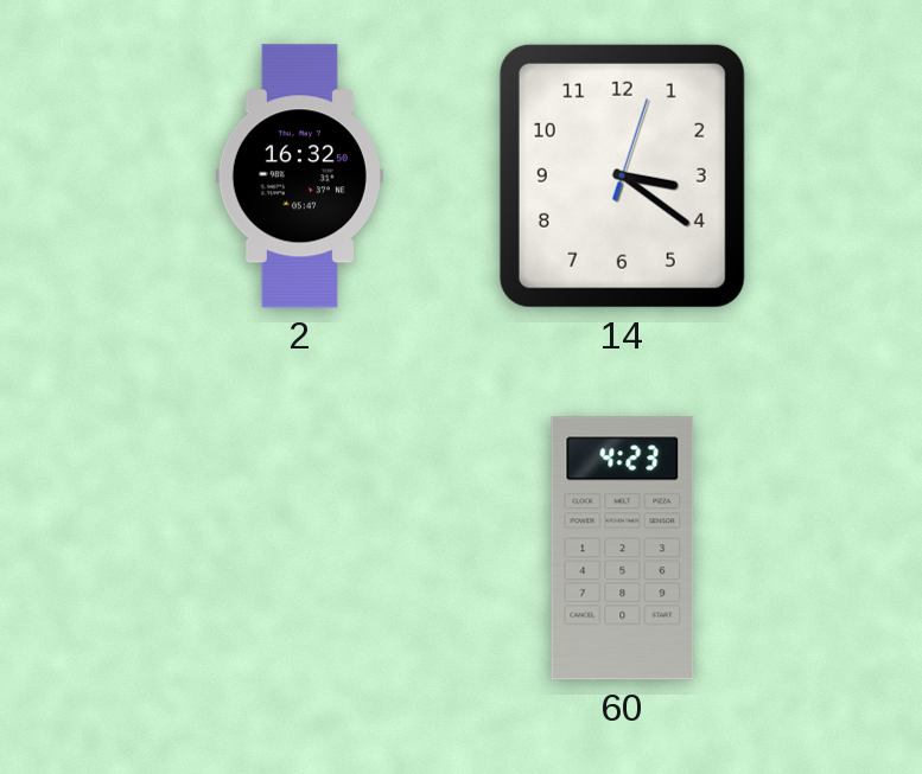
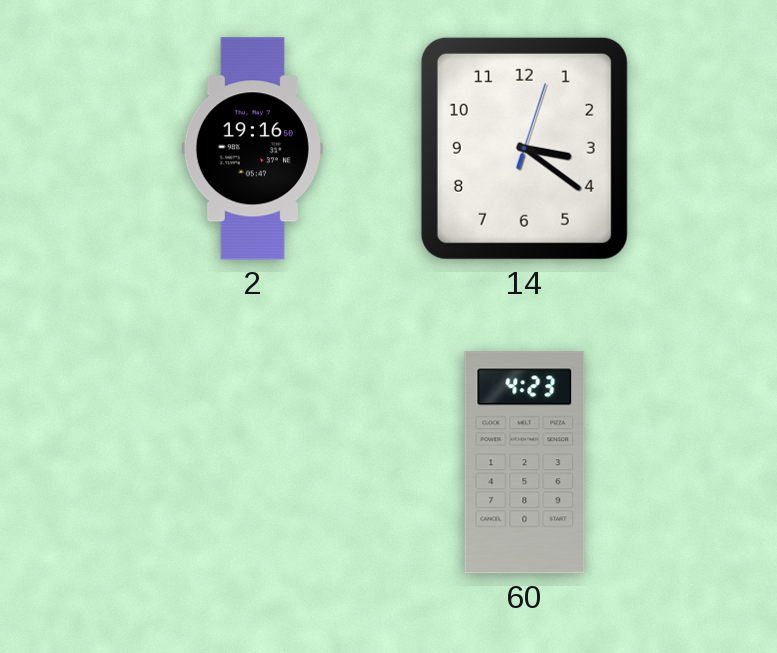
2: 16:32 -> 19:16
